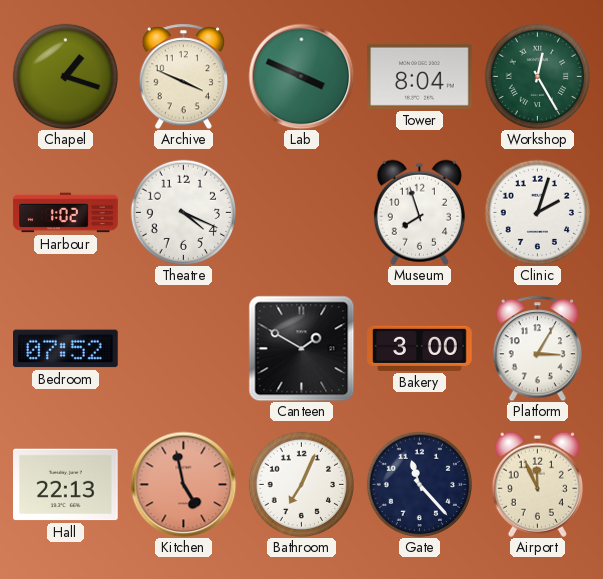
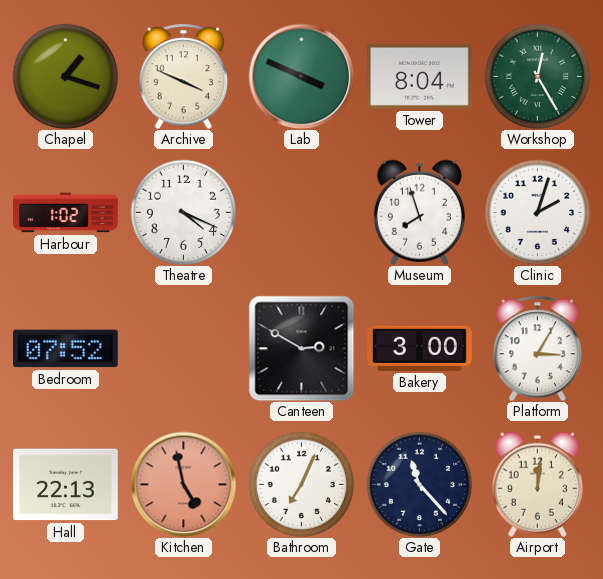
Canteen: 1:50 -> 2:50
Airport: 11:56 -> 12:01
